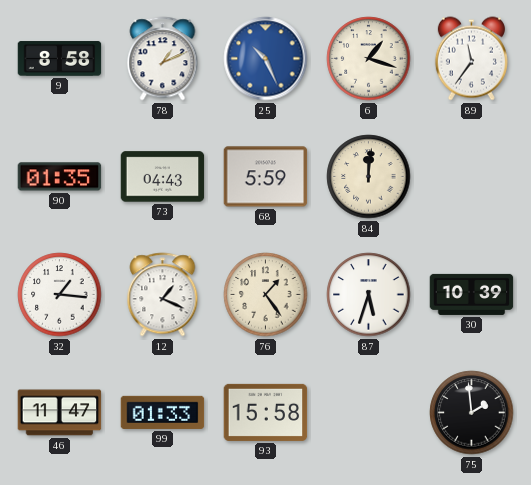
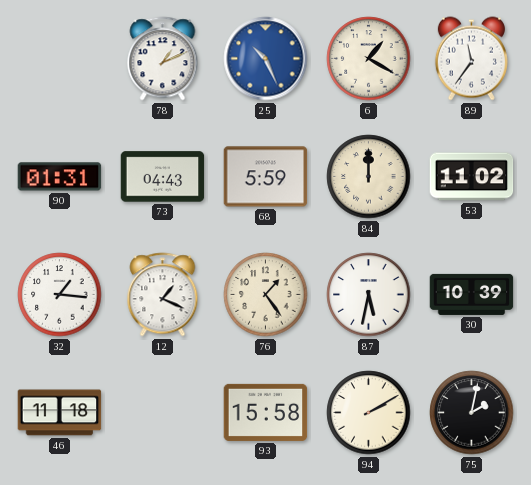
9: 8:58 -> none
6: 1:18 -> 1:20
90: 01:35 -> 01:31
84: 12:01 -> 12:00
53: none -> 11:02
87: 5:33 -> 5:32
46: 11:47 -> 11:18
99: 01:33 -> none
94: none -> 2:10
75: 1:59 -> 2:02
